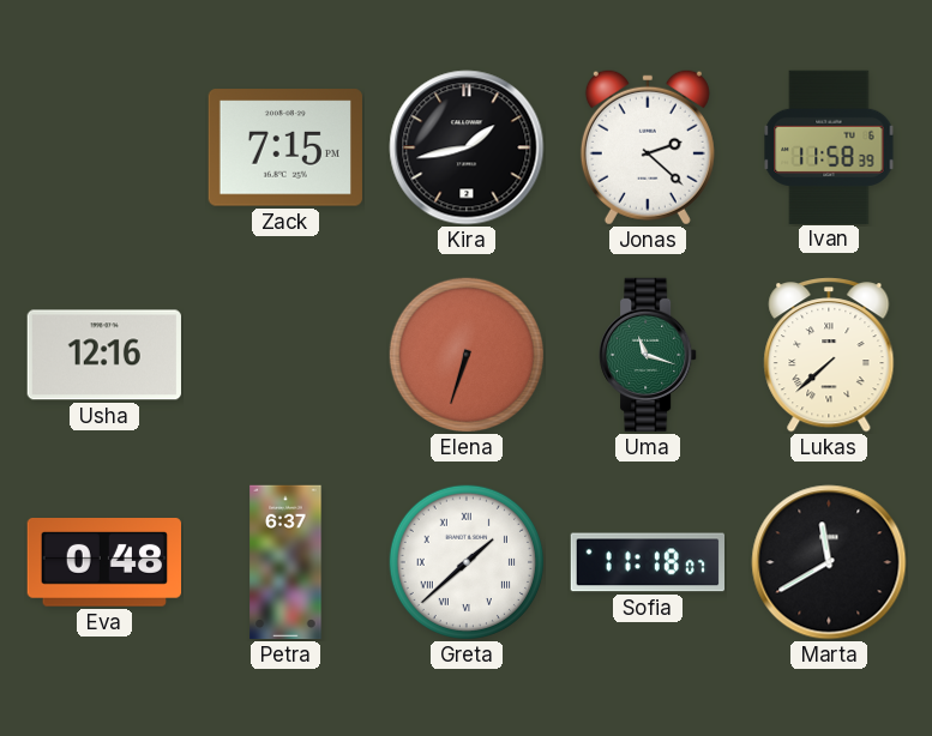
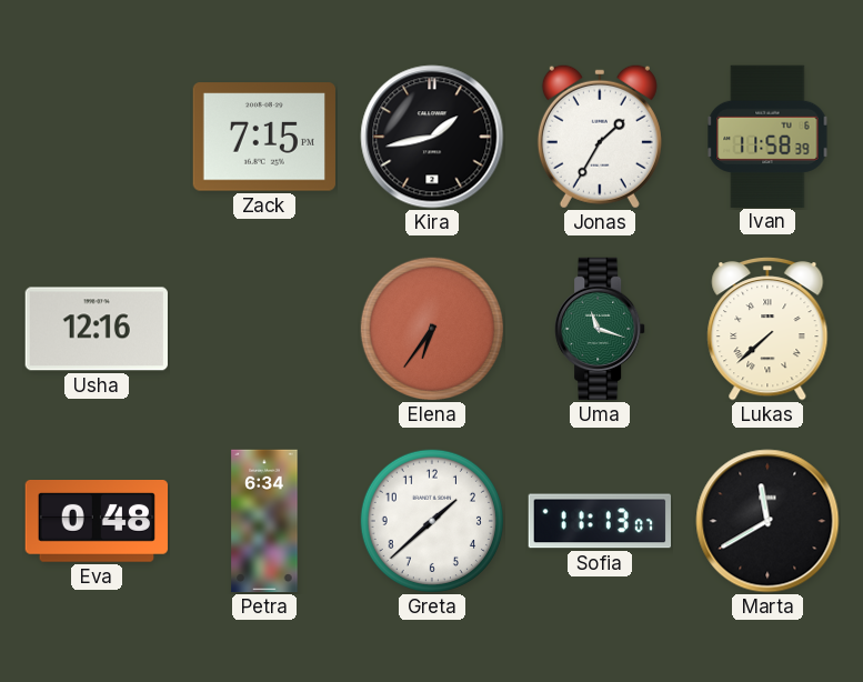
Jonas: 2:22 -> 1:35
Elena: 6:33 -> 6:36
Petra: 6:37 -> 6:34
Greta numerals: Roman -> Arabic
Sofia: 11:18 -> 11:13
